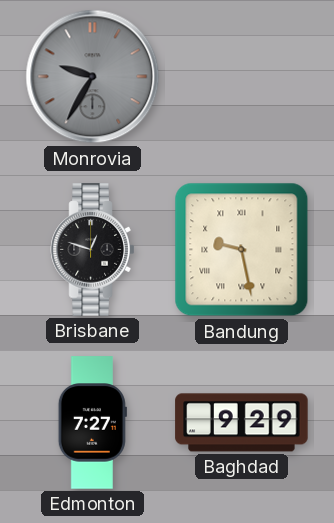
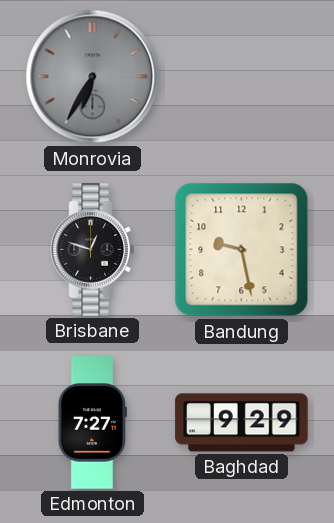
Monrovia: 9:35 -> 6:35
Bandung numerals: Roman -> Arabic
